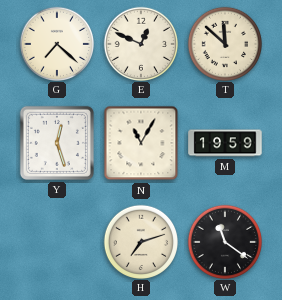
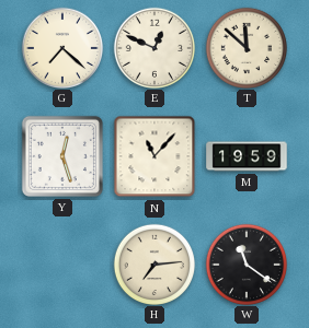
N: 11:05 -> 11:07
H: 7:12 -> 7:14
